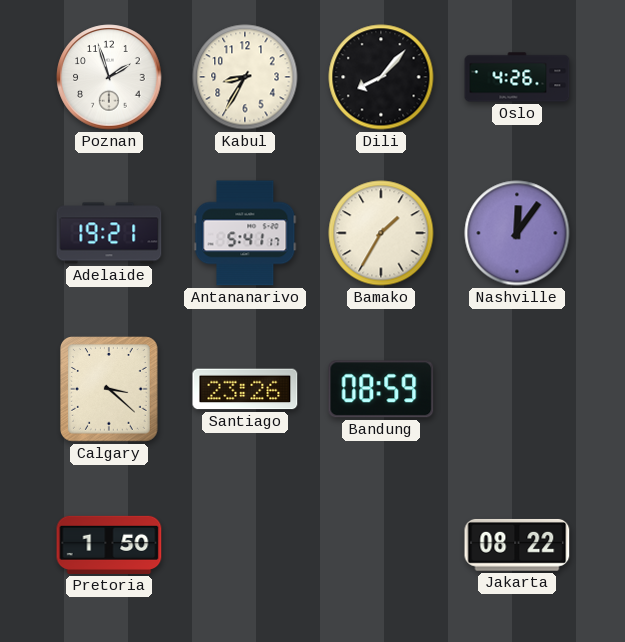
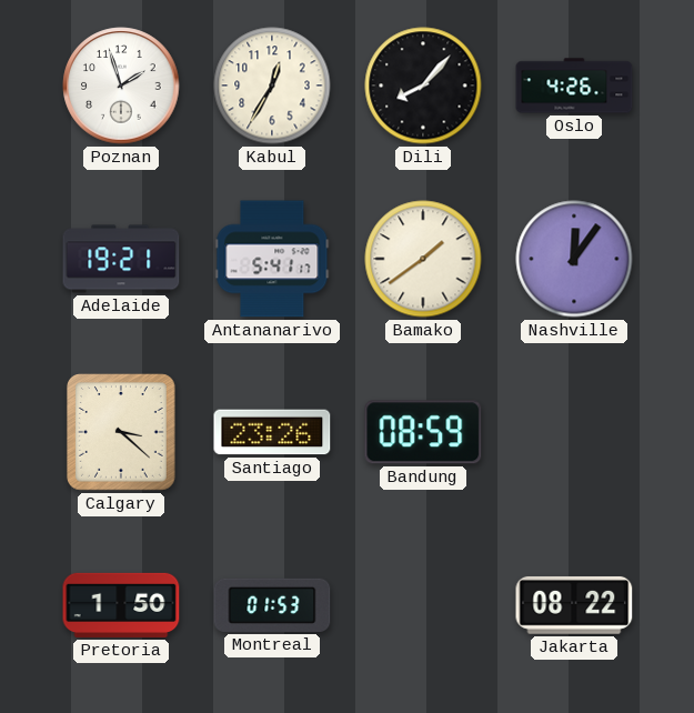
Kabul: 8:35 -> 12:35
Bamako: 1:35 -> 1:39
Montreal: none -> 01:53
